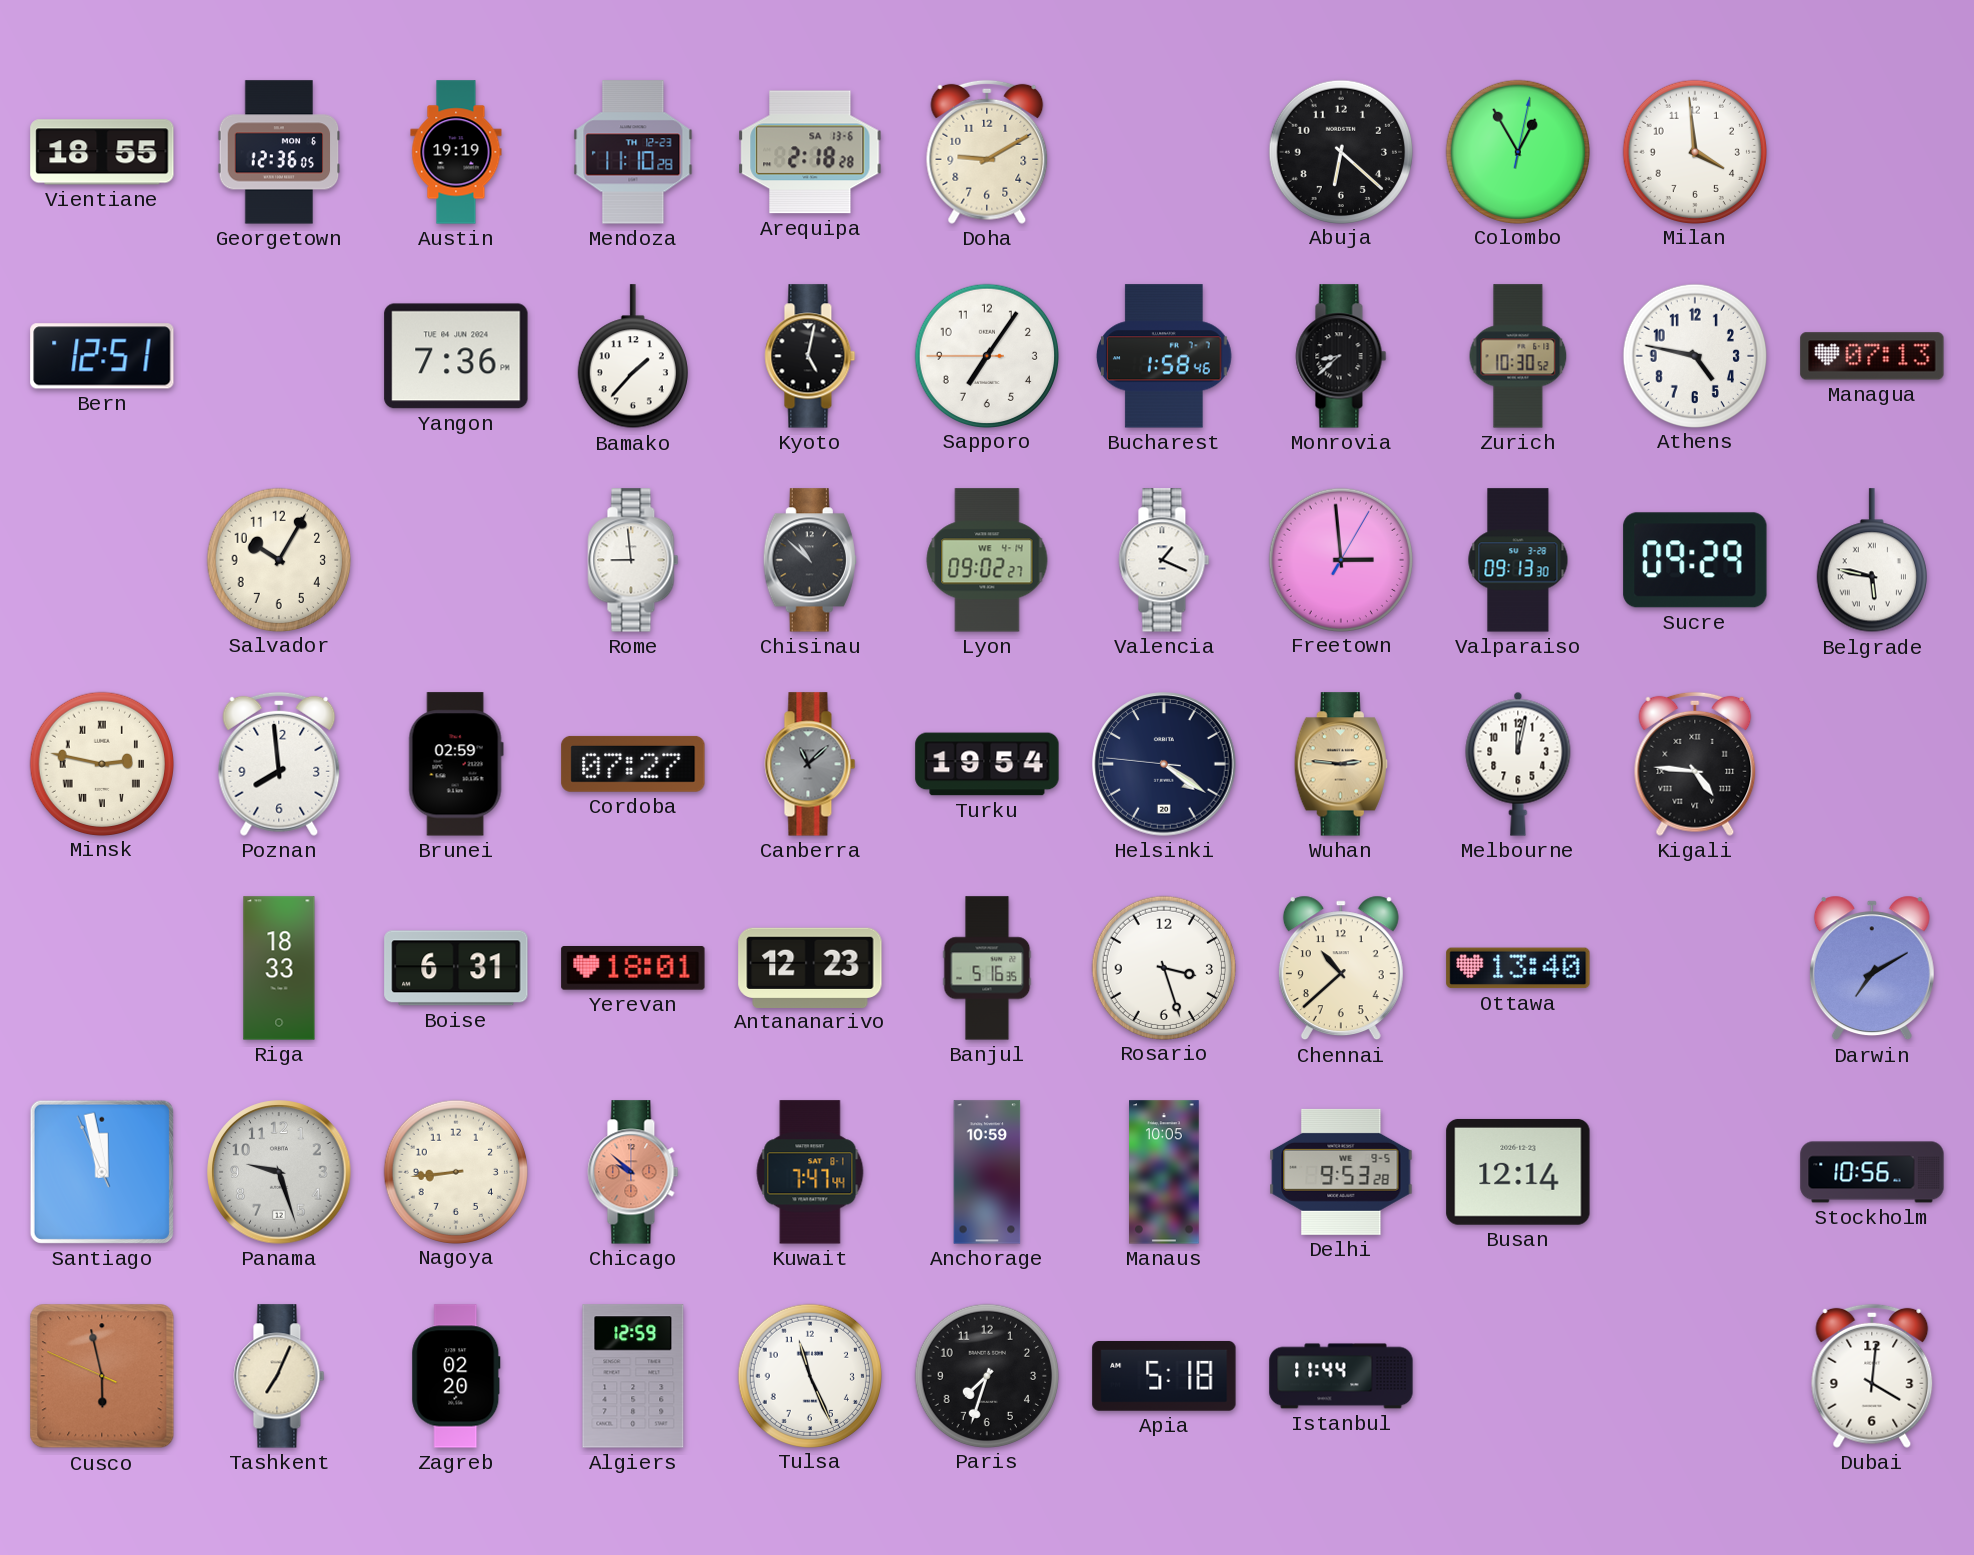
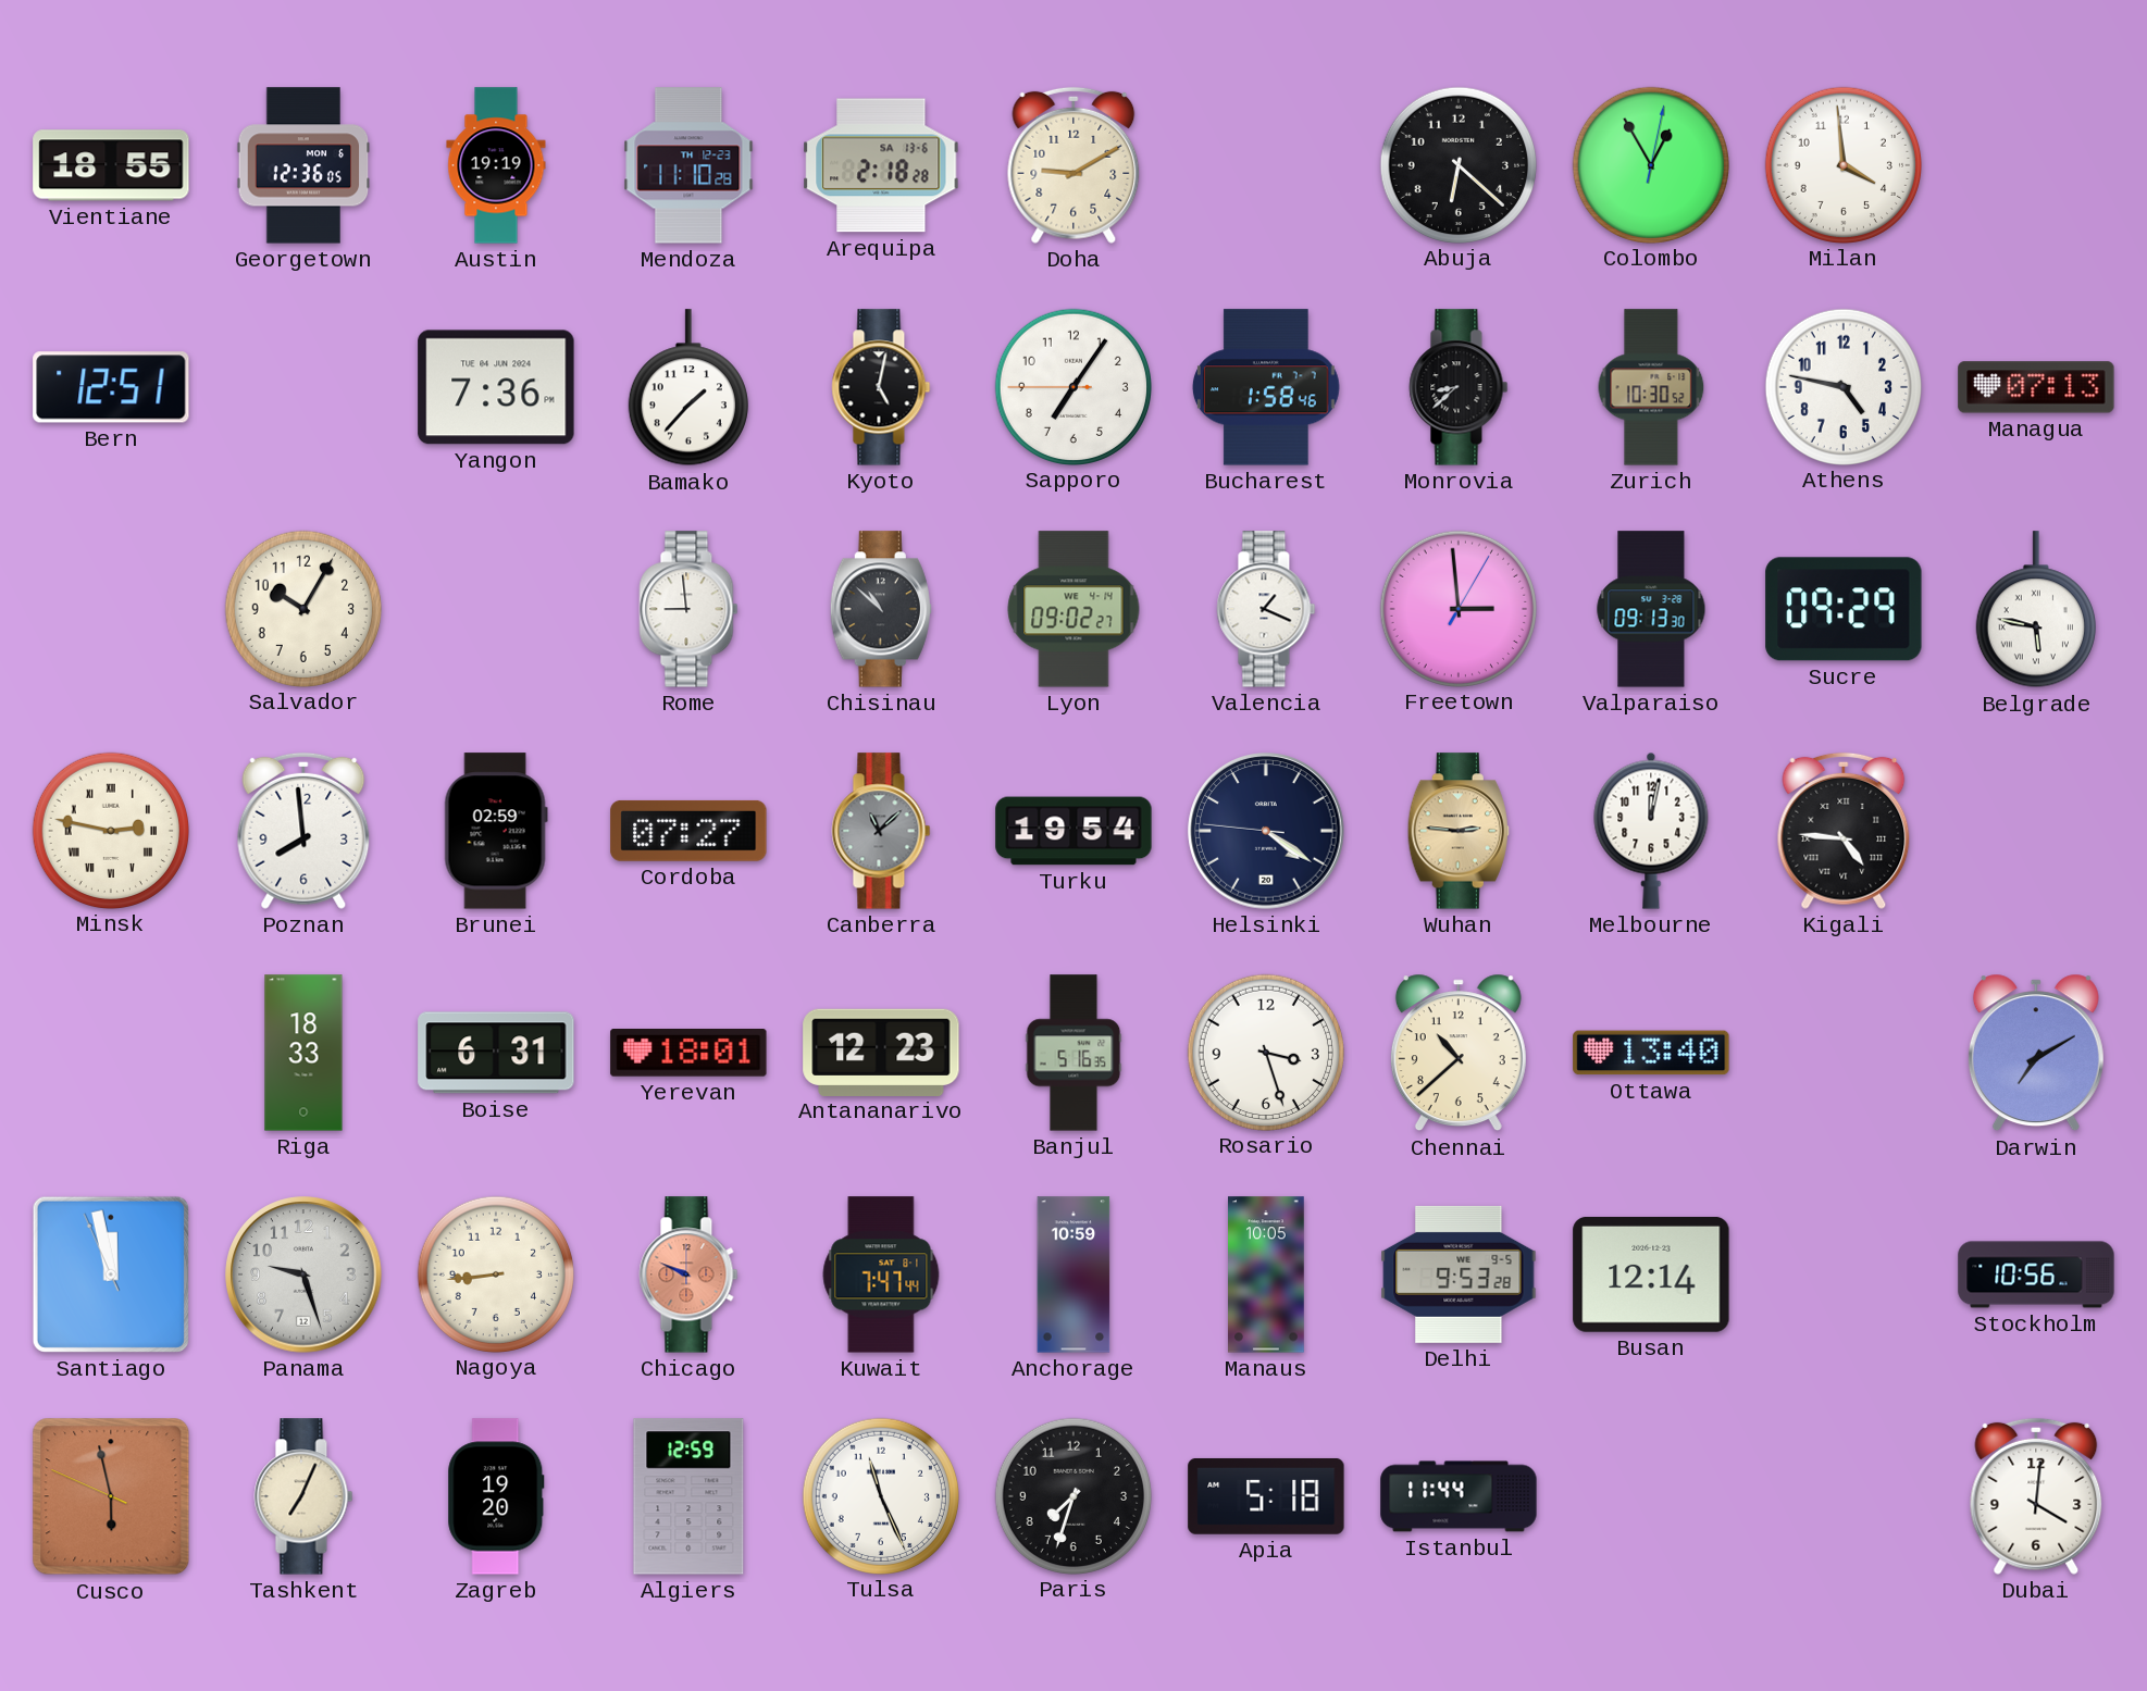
Chicago: 9:52 -> 9:49
Zagreb: 02:20 -> 19:20
